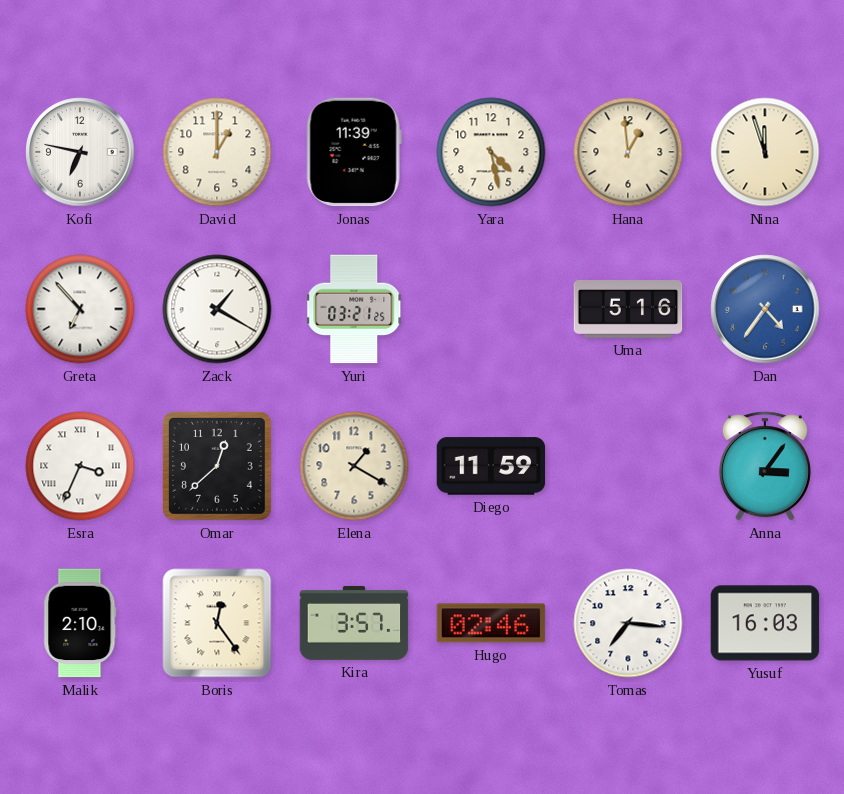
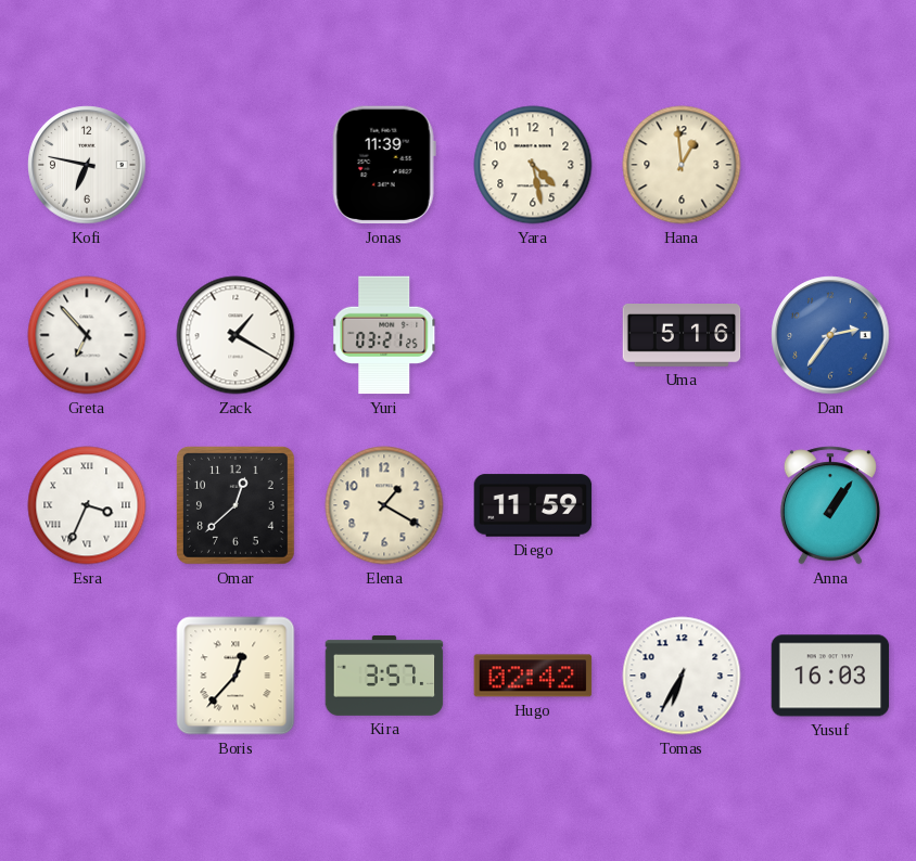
David: 1:00 -> none
Nina: 11:57 -> none
Dan: 4:36 -> 2:36
Anna: 3:06 -> 1:06
Malik: 2:10 -> none
Boris: 12:24 -> 12:37
Hugo: 02:46 -> 02:42
Tomas: 7:16 -> 6:35
